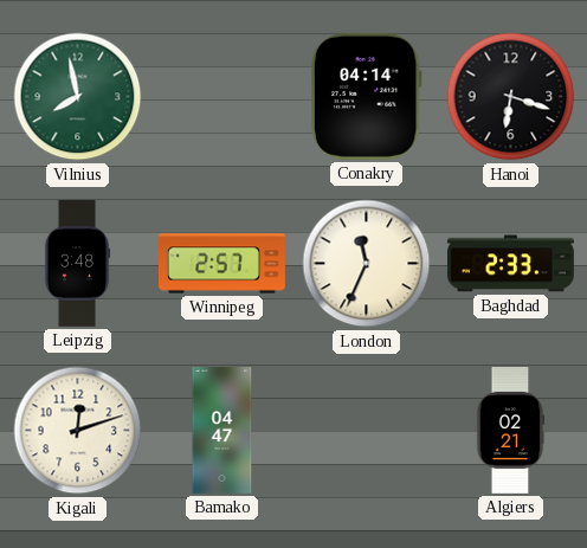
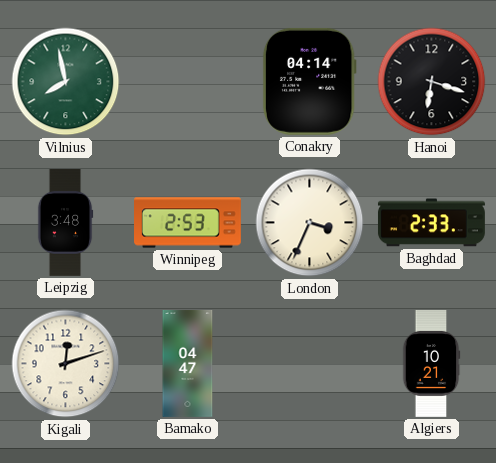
Winnipeg: 2:57 -> 2:53
London: 11:34 -> 3:34
Algiers: 02:21 -> 10:21
